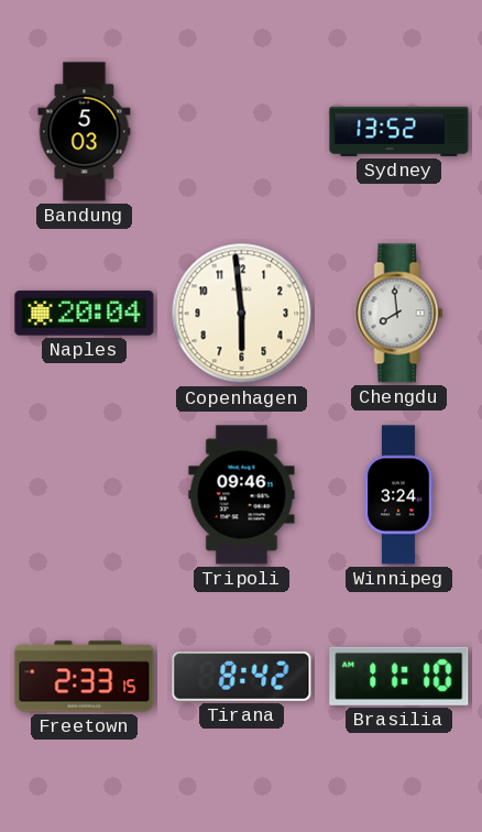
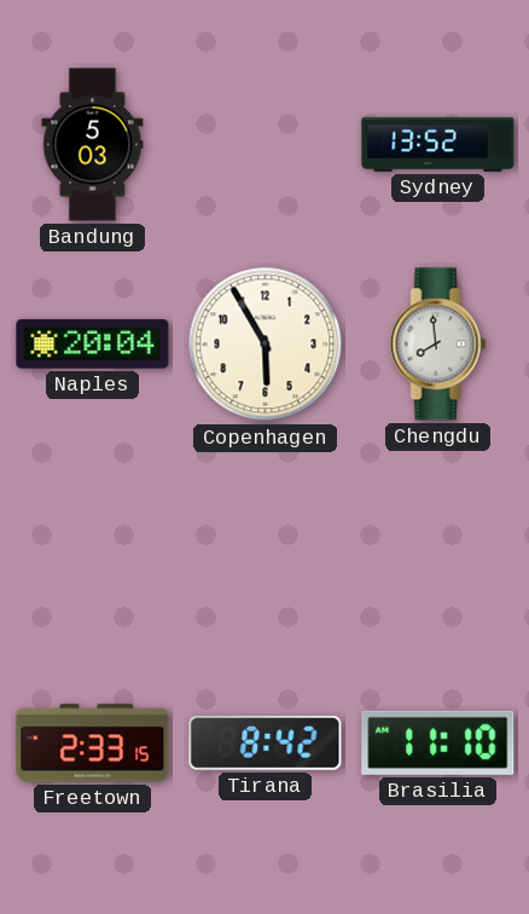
Copenhagen: 5:59 -> 5:55
Tripoli: 09:46 -> none
Winnipeg: 3:24 -> none
